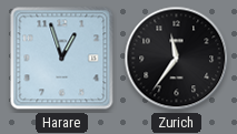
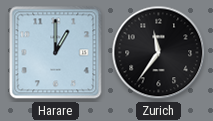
Harare: 12:57 -> 1:00
